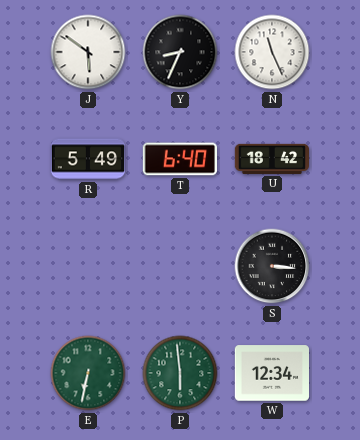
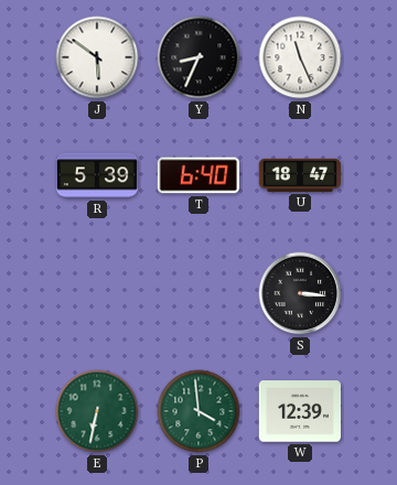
R: 5:49 -> 5:39
U: 18:42 -> 18:47
P: 5:59 -> 3:59
W: 12:34 -> 12:39
